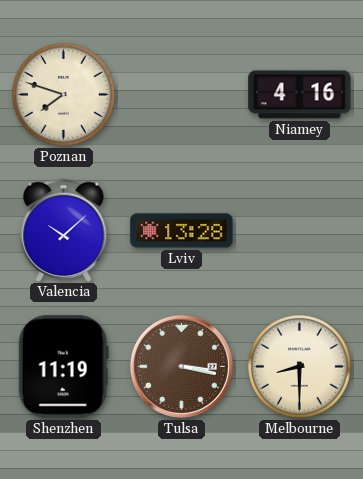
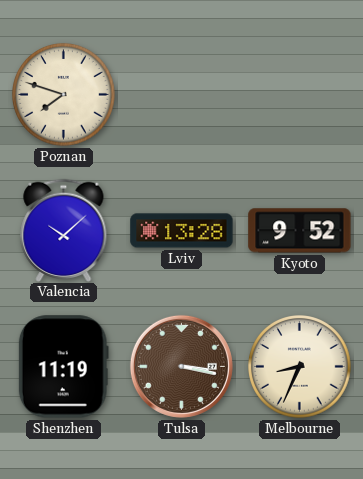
Niamey: 4:16 -> none
Kyoto: none -> 9:52
Melbourne: 8:30 -> 8:34
